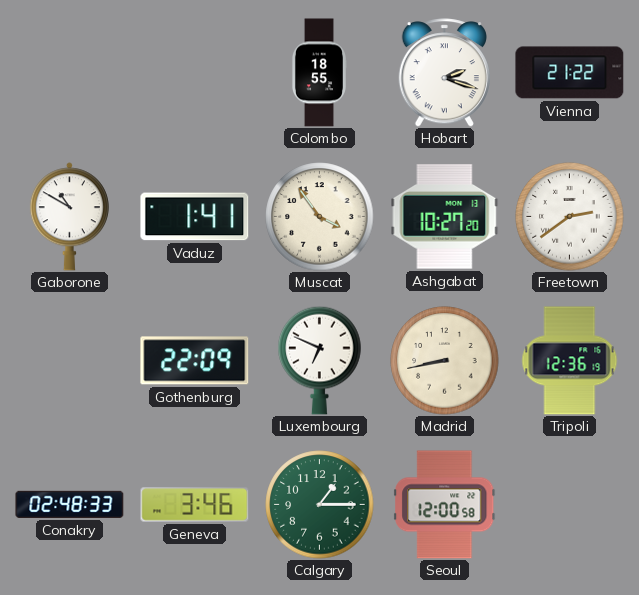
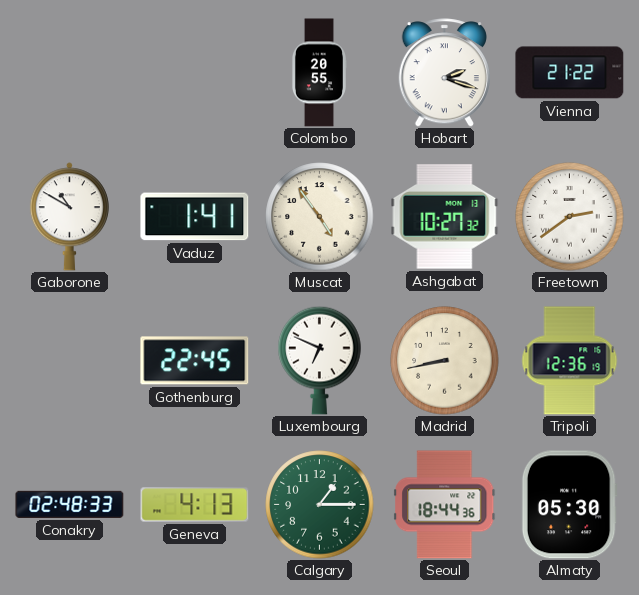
Colombo: 18:55 -> 20:55
Muscat: 3:54 -> 4:54
Ashgabat: 10:27:20 -> 10:27:32
Gothenburg: 22:09 -> 22:45
Geneva: 3:46 -> 4:13
Seoul: 12:00 -> 18:44
Almaty: none -> 05:30
